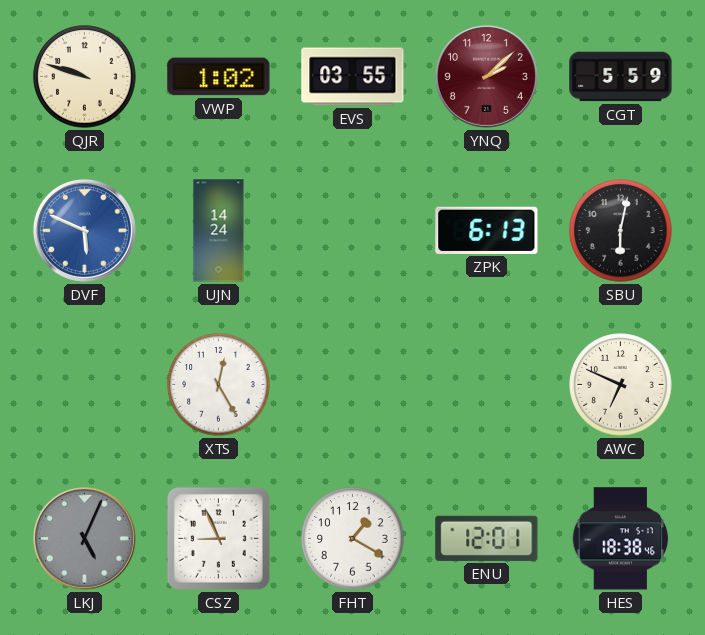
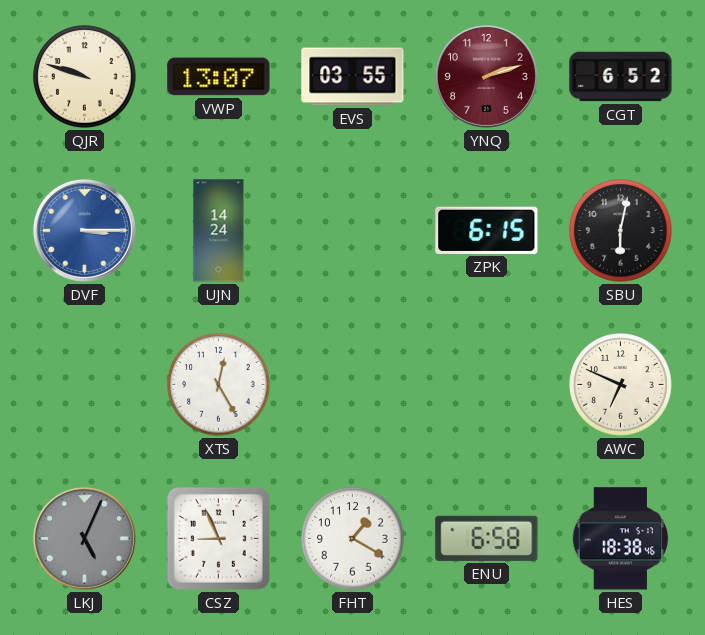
VWP: 1:02 -> 13:07
YNQ: 2:08 -> 2:12
CGT: 5:59 -> 6:52
DVF: 5:49 -> 3:15
ZPK: 6:13 -> 6:15
ENU: 12:01 -> 6:58
